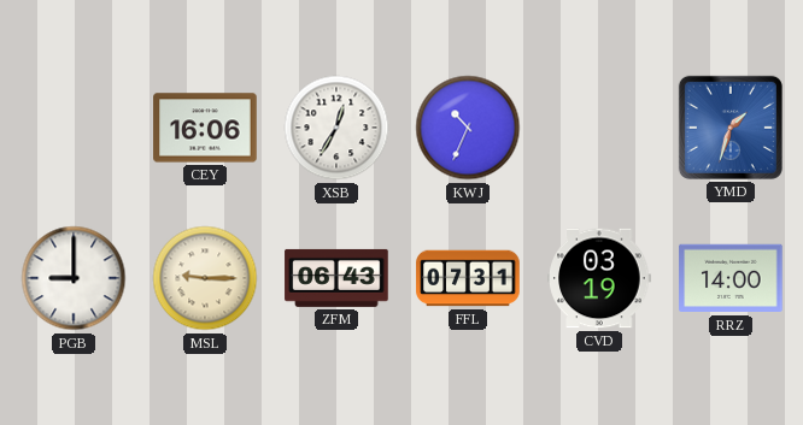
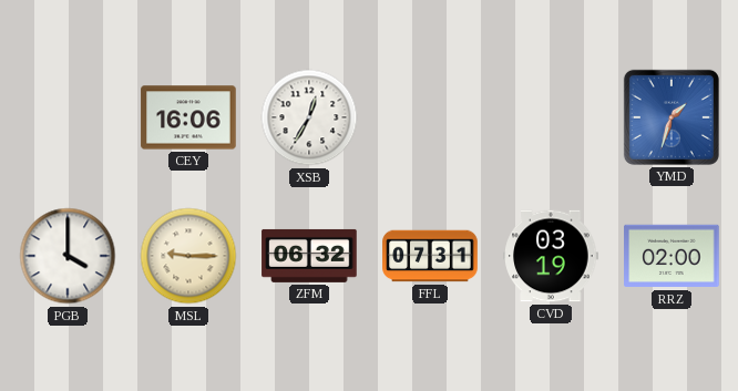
KWJ: 10:34 -> none
PGB: 9:00 -> 4:00
ZFM: 06:43 -> 06:32
RRZ: 14:00 -> 02:00
